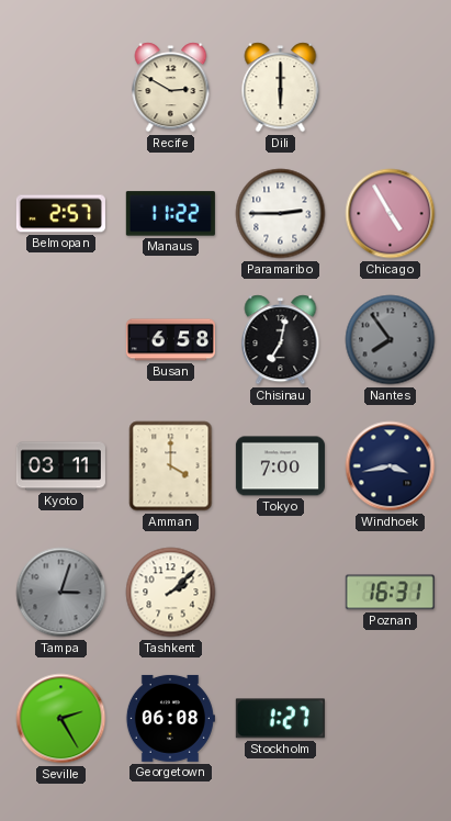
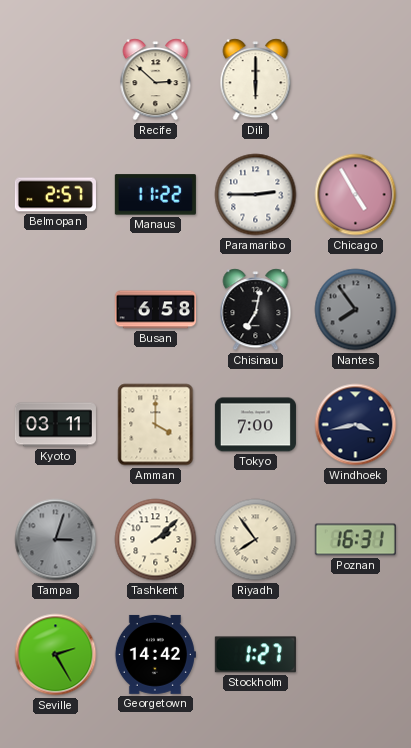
Recife: 2:50 -> 2:52
Riyadh: none -> 7:54
Georgetown: 06:08 -> 14:42
